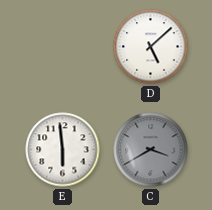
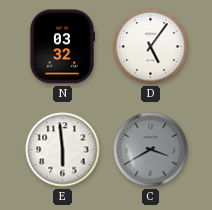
N: none -> 03:32
D: 5:08 -> 5:06
